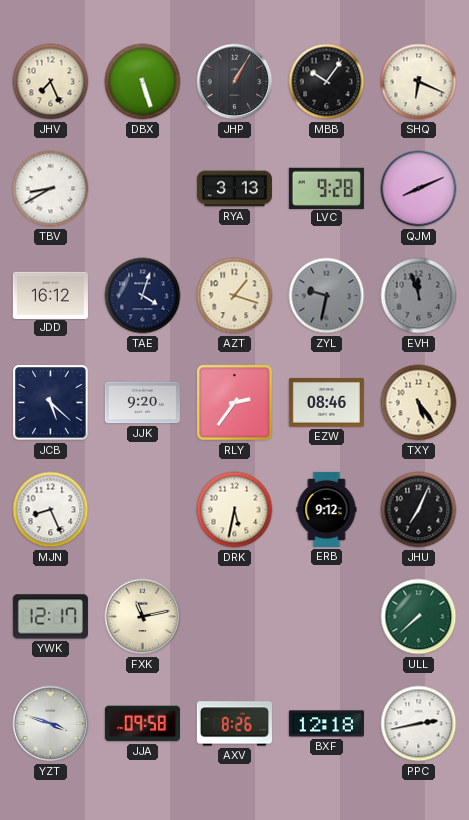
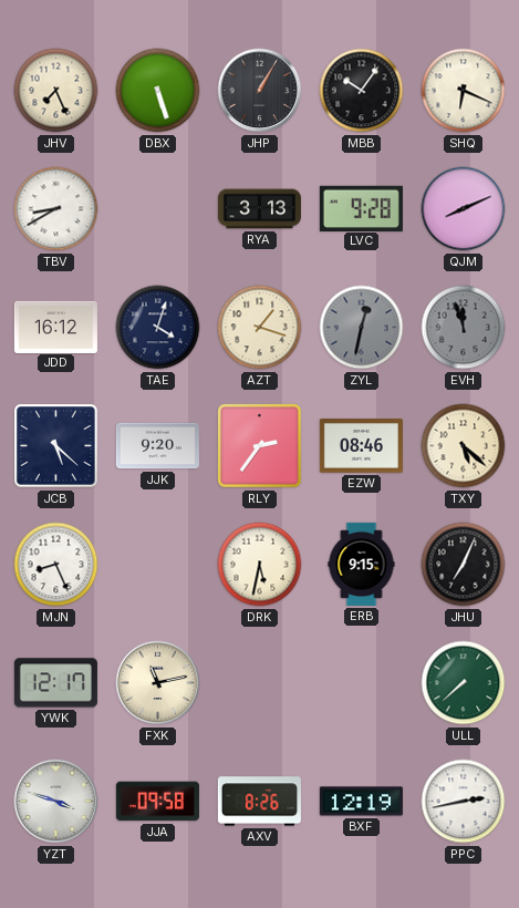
ZYL: 9:32 -> 12:32
TXY: 5:24 -> 5:22
ERB: 9:12 -> 9:15
BXF: 12:18 -> 12:19
